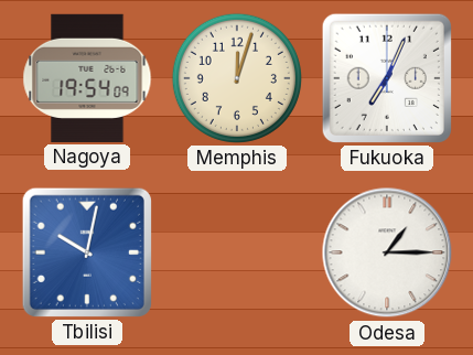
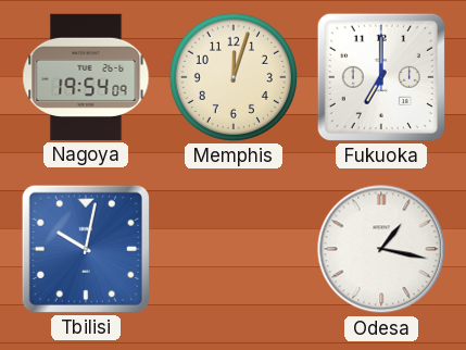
Fukuoka: 7:04 -> 7:00
Odesa: 1:15 -> 1:17
